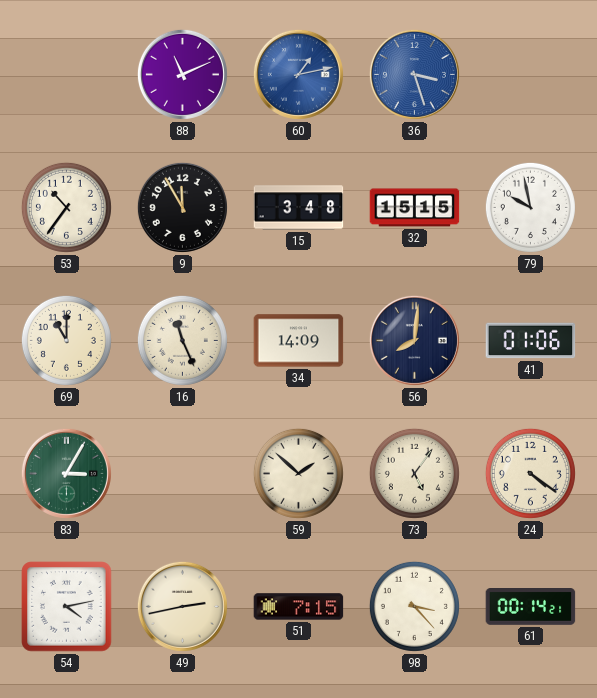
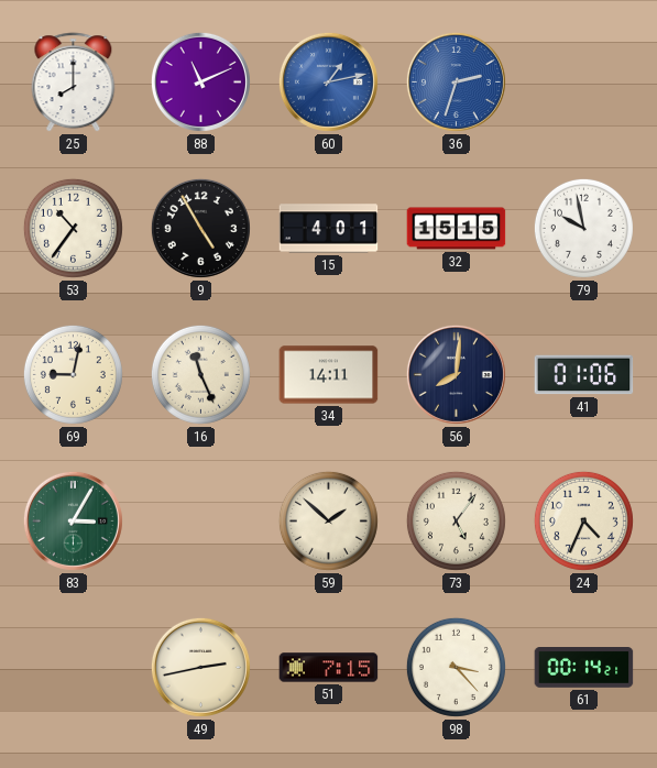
25: none -> 8:00
36: 3:27 -> 2:33
9: 11:55 -> 4:55
15: 3:48 -> 4:01
69: 11:00 -> 9:02
34: 14:09 -> 14:11
24: 4:21 -> 4:34
54: 4:13 -> none
